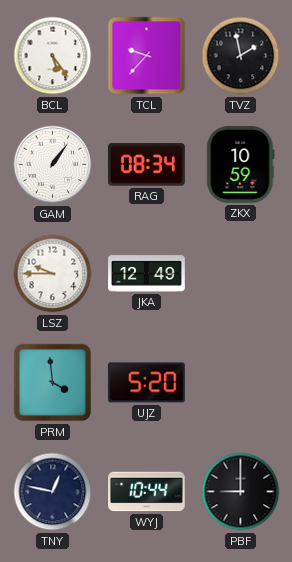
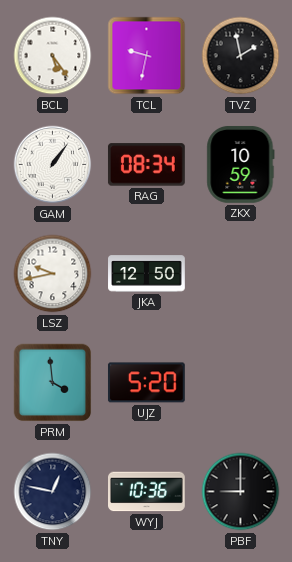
TCL: 9:37 -> 9:32
LSZ: 9:45 -> 9:43
JKA: 12:49 -> 12:50
WYJ: 10:44 -> 10:36
